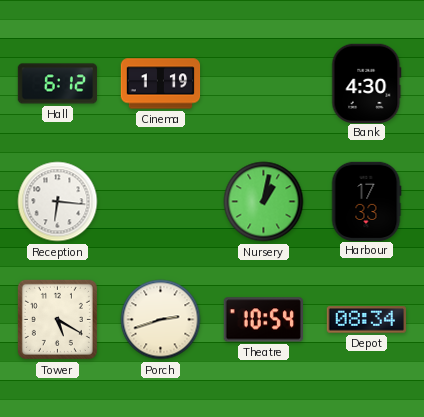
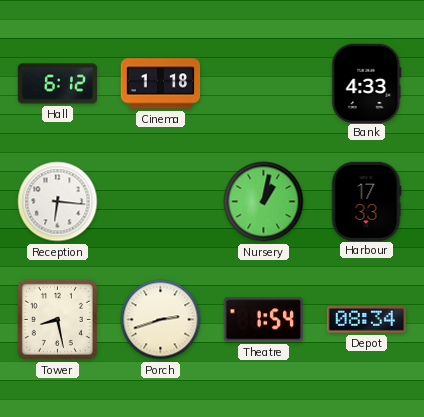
Cinema: 1:19 -> 1:18
Bank: 4:30 -> 4:33
Tower: 5:20 -> 8:28
Theatre: 10:54 -> 1:54
